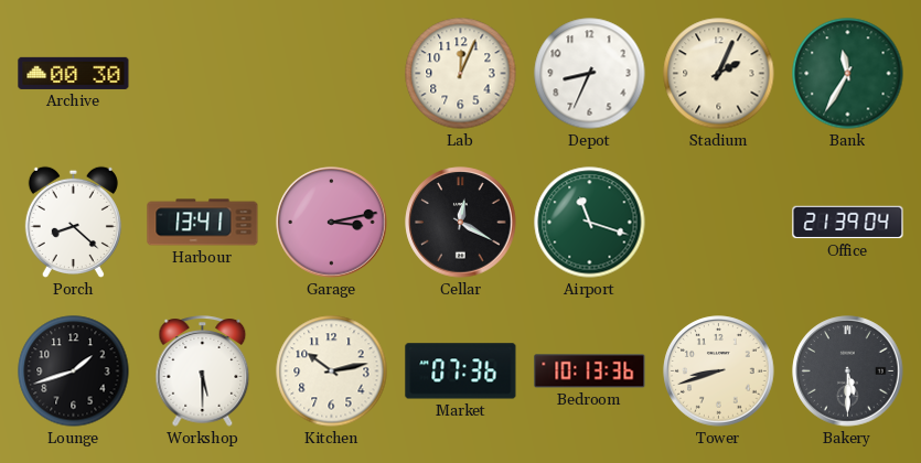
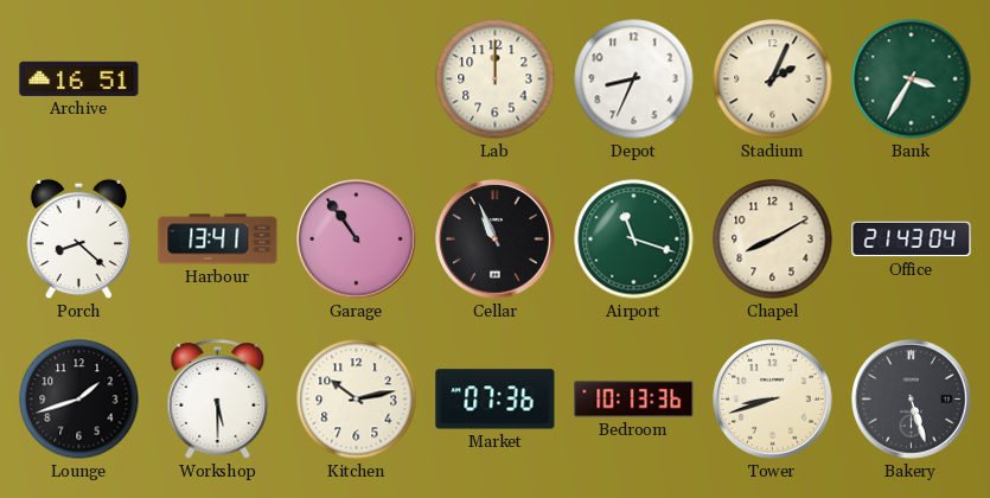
Archive: 00:30 -> 16:51
Lab: 12:04 -> 12:00
Bank: 11:35 -> 3:35
Garage: 3:13 -> 10:54
Cellar: 12:20 -> 10:56
Chapel: none -> 8:10
Office: 21:39 -> 21:43
Bakery: 5:30 -> 5:27
